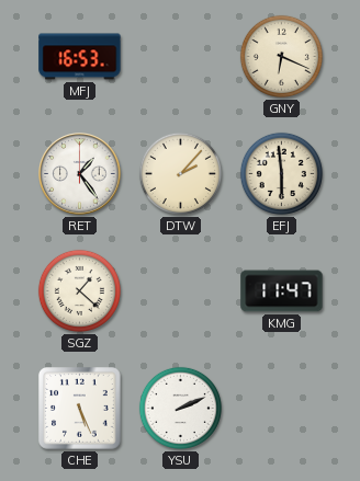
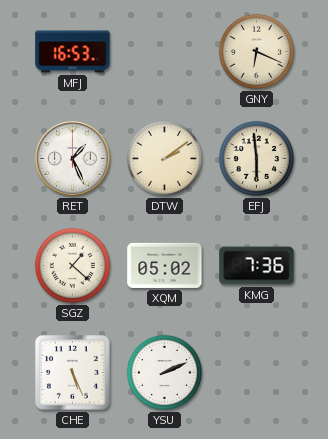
RET: 1:24 -> 1:26
DTW: 2:07 -> 2:09
XQM: none -> 05:02
KMG: 11:47 -> 7:36
